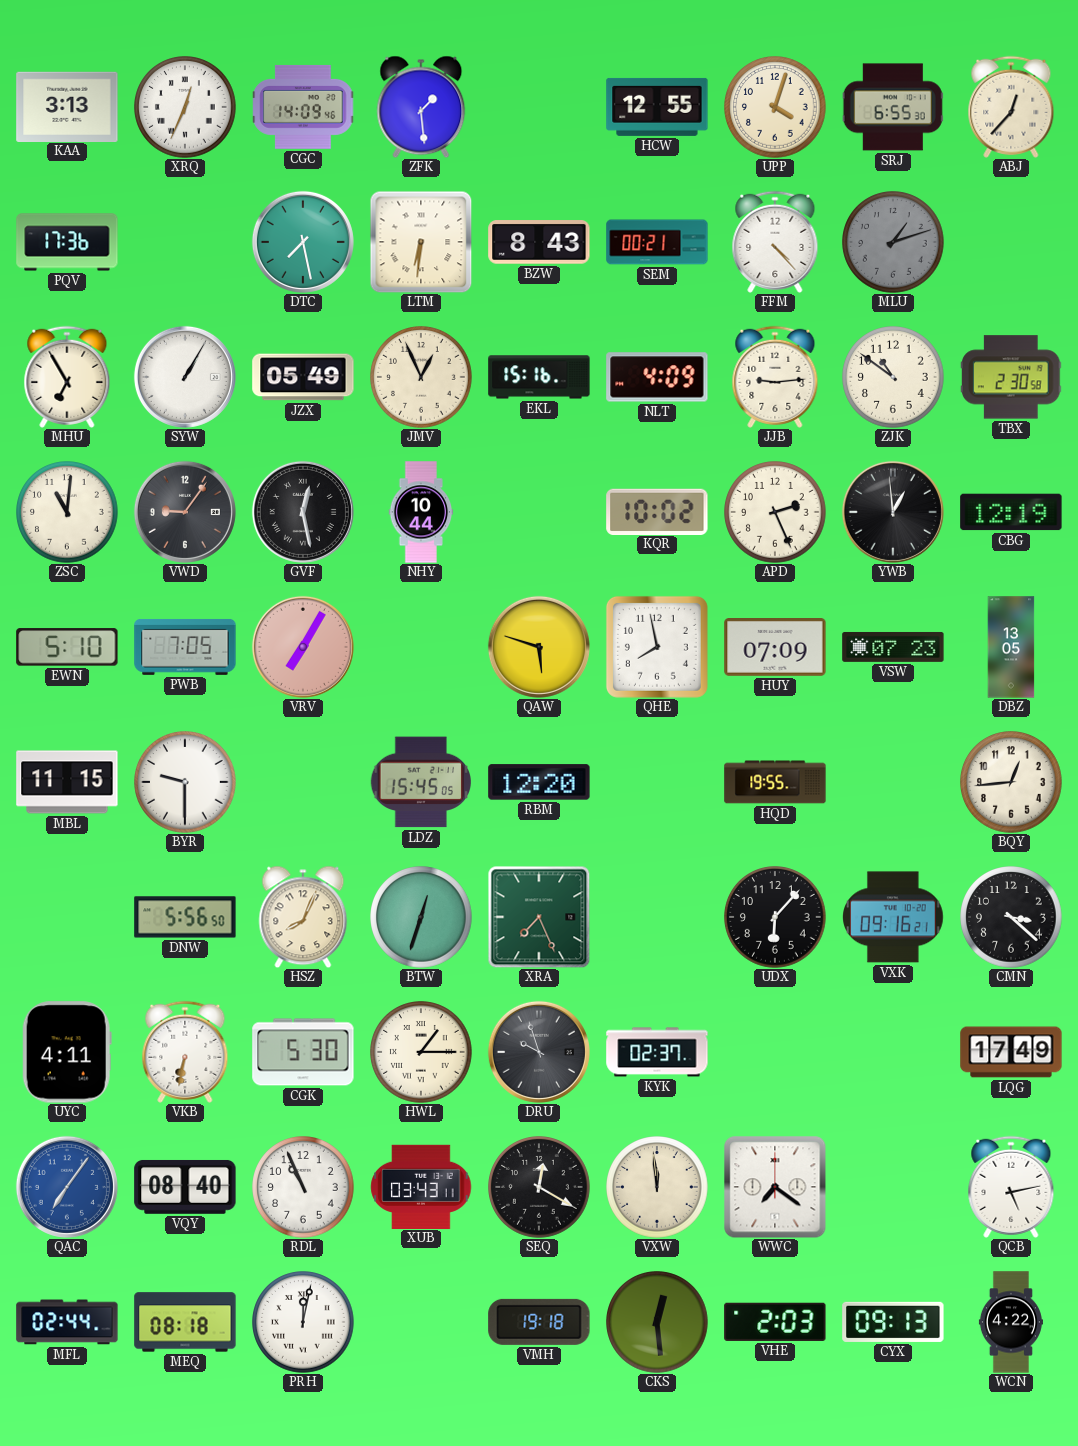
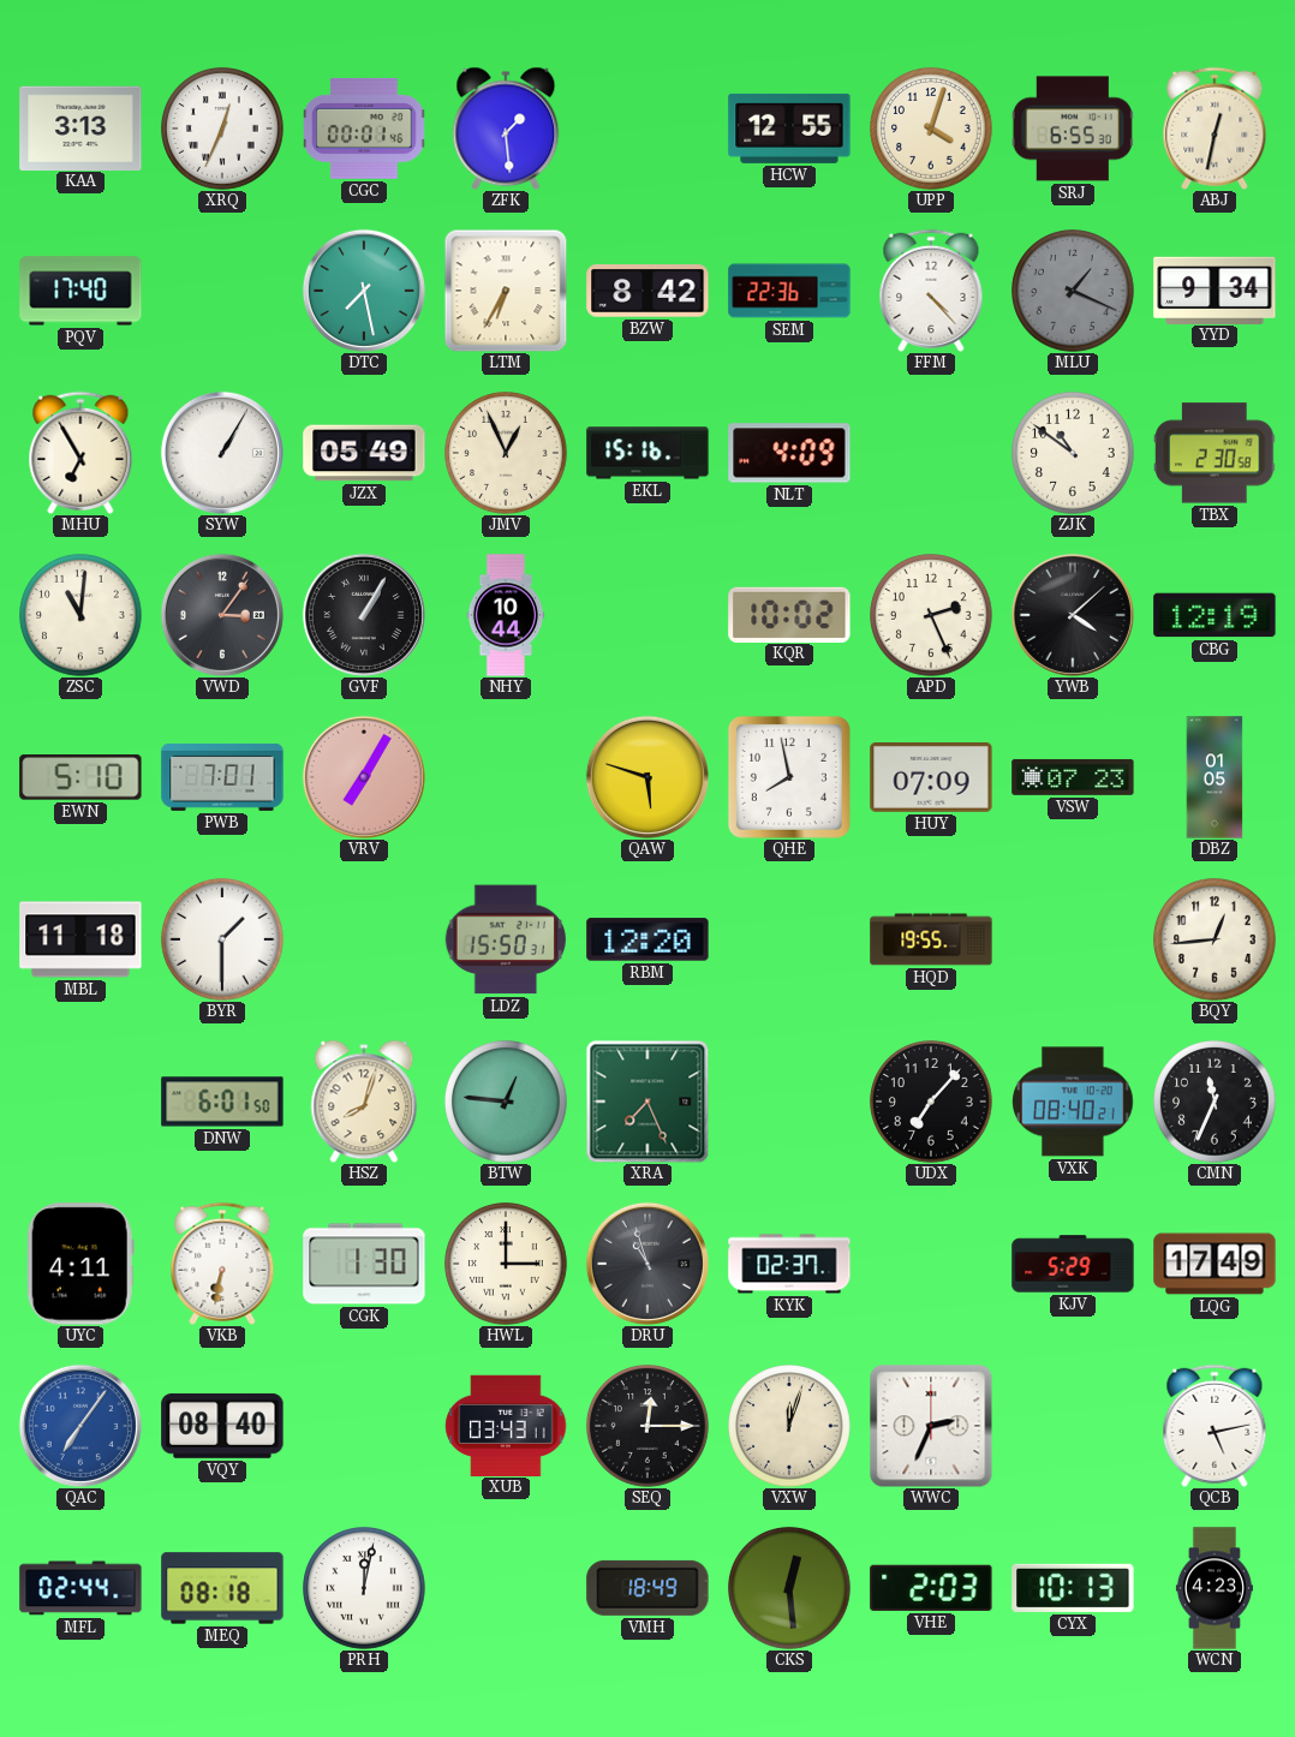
CGC: 14:09 -> 00:01
ABJ: 12:37 -> 12:32
PQV: 17:36 -> 17:40
LTM: 6:31 -> 6:35
BZW: 8:43 -> 8:42
SEM: 00:21 -> 22:36
MLU: 1:12 -> 1:19
YYD: none -> 9:34
JJB: 9:14 -> none
VWD: 9:06 -> 3:06
GVF: 12:28 -> 1:05
YWB: 12:59 -> 4:08
PWB: 7:05 -> 7:01
DBZ: 13:05 -> 01:05
MBL: 11:15 -> 11:18
BYR: 9:30 -> 1:30
LDZ: 15:45 -> 15:50
DNW: 5:56 -> 6:01
HSZ: 8:04 -> 8:03
BTW: 12:33 -> 12:46
UDX: 6:07 -> 7:07
VXK: 09:16 -> 08:40
CMN: 3:22 -> 11:34
CGK: 5:30 -> 1:30
HWL: 1:15 -> 3:00
DRU: 9:57 -> 10:57
KJV: none -> 5:29
RDL: 10:56 -> none
SEQ: 12:20 -> 12:15
VXW: 11:59 -> 12:03
WWC: 7:21 -> 2:34
VMH: 19:18 -> 18:49
CYX: 09:13 -> 10:13
WCN: 4:22 -> 4:23
